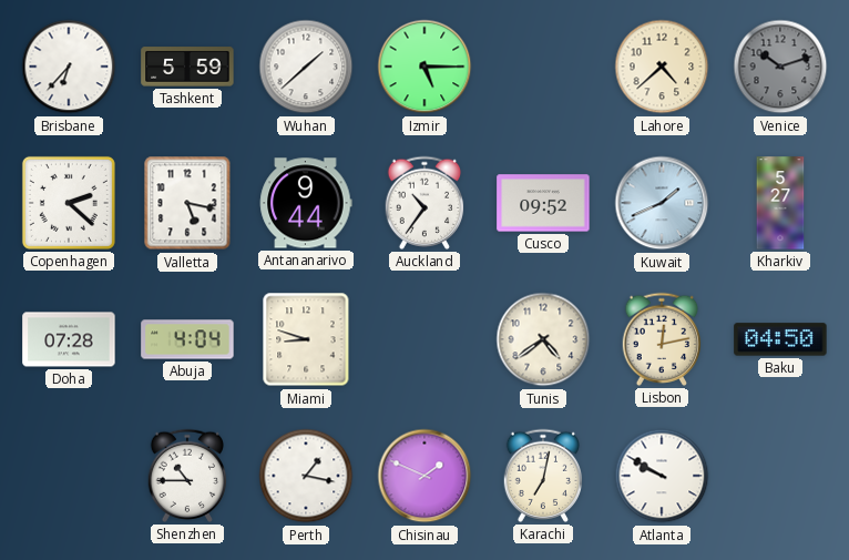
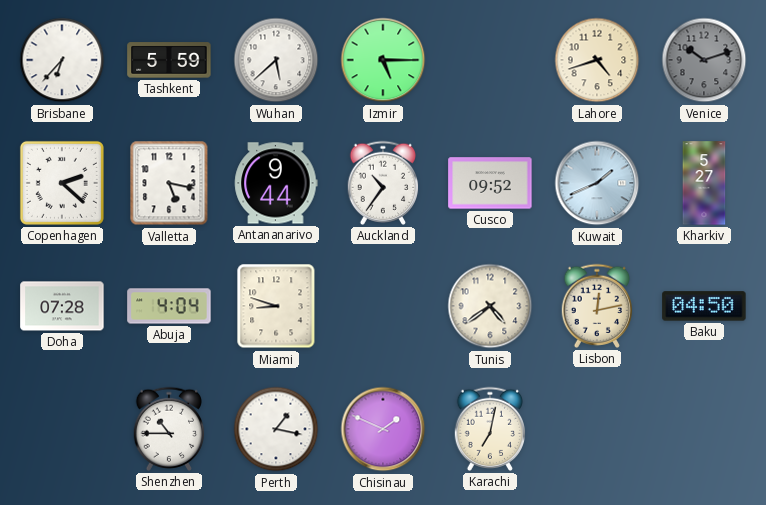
Wuhan: 1:38 -> 5:38
Lahore: 4:38 -> 4:42
Atlanta: 9:50 -> none
